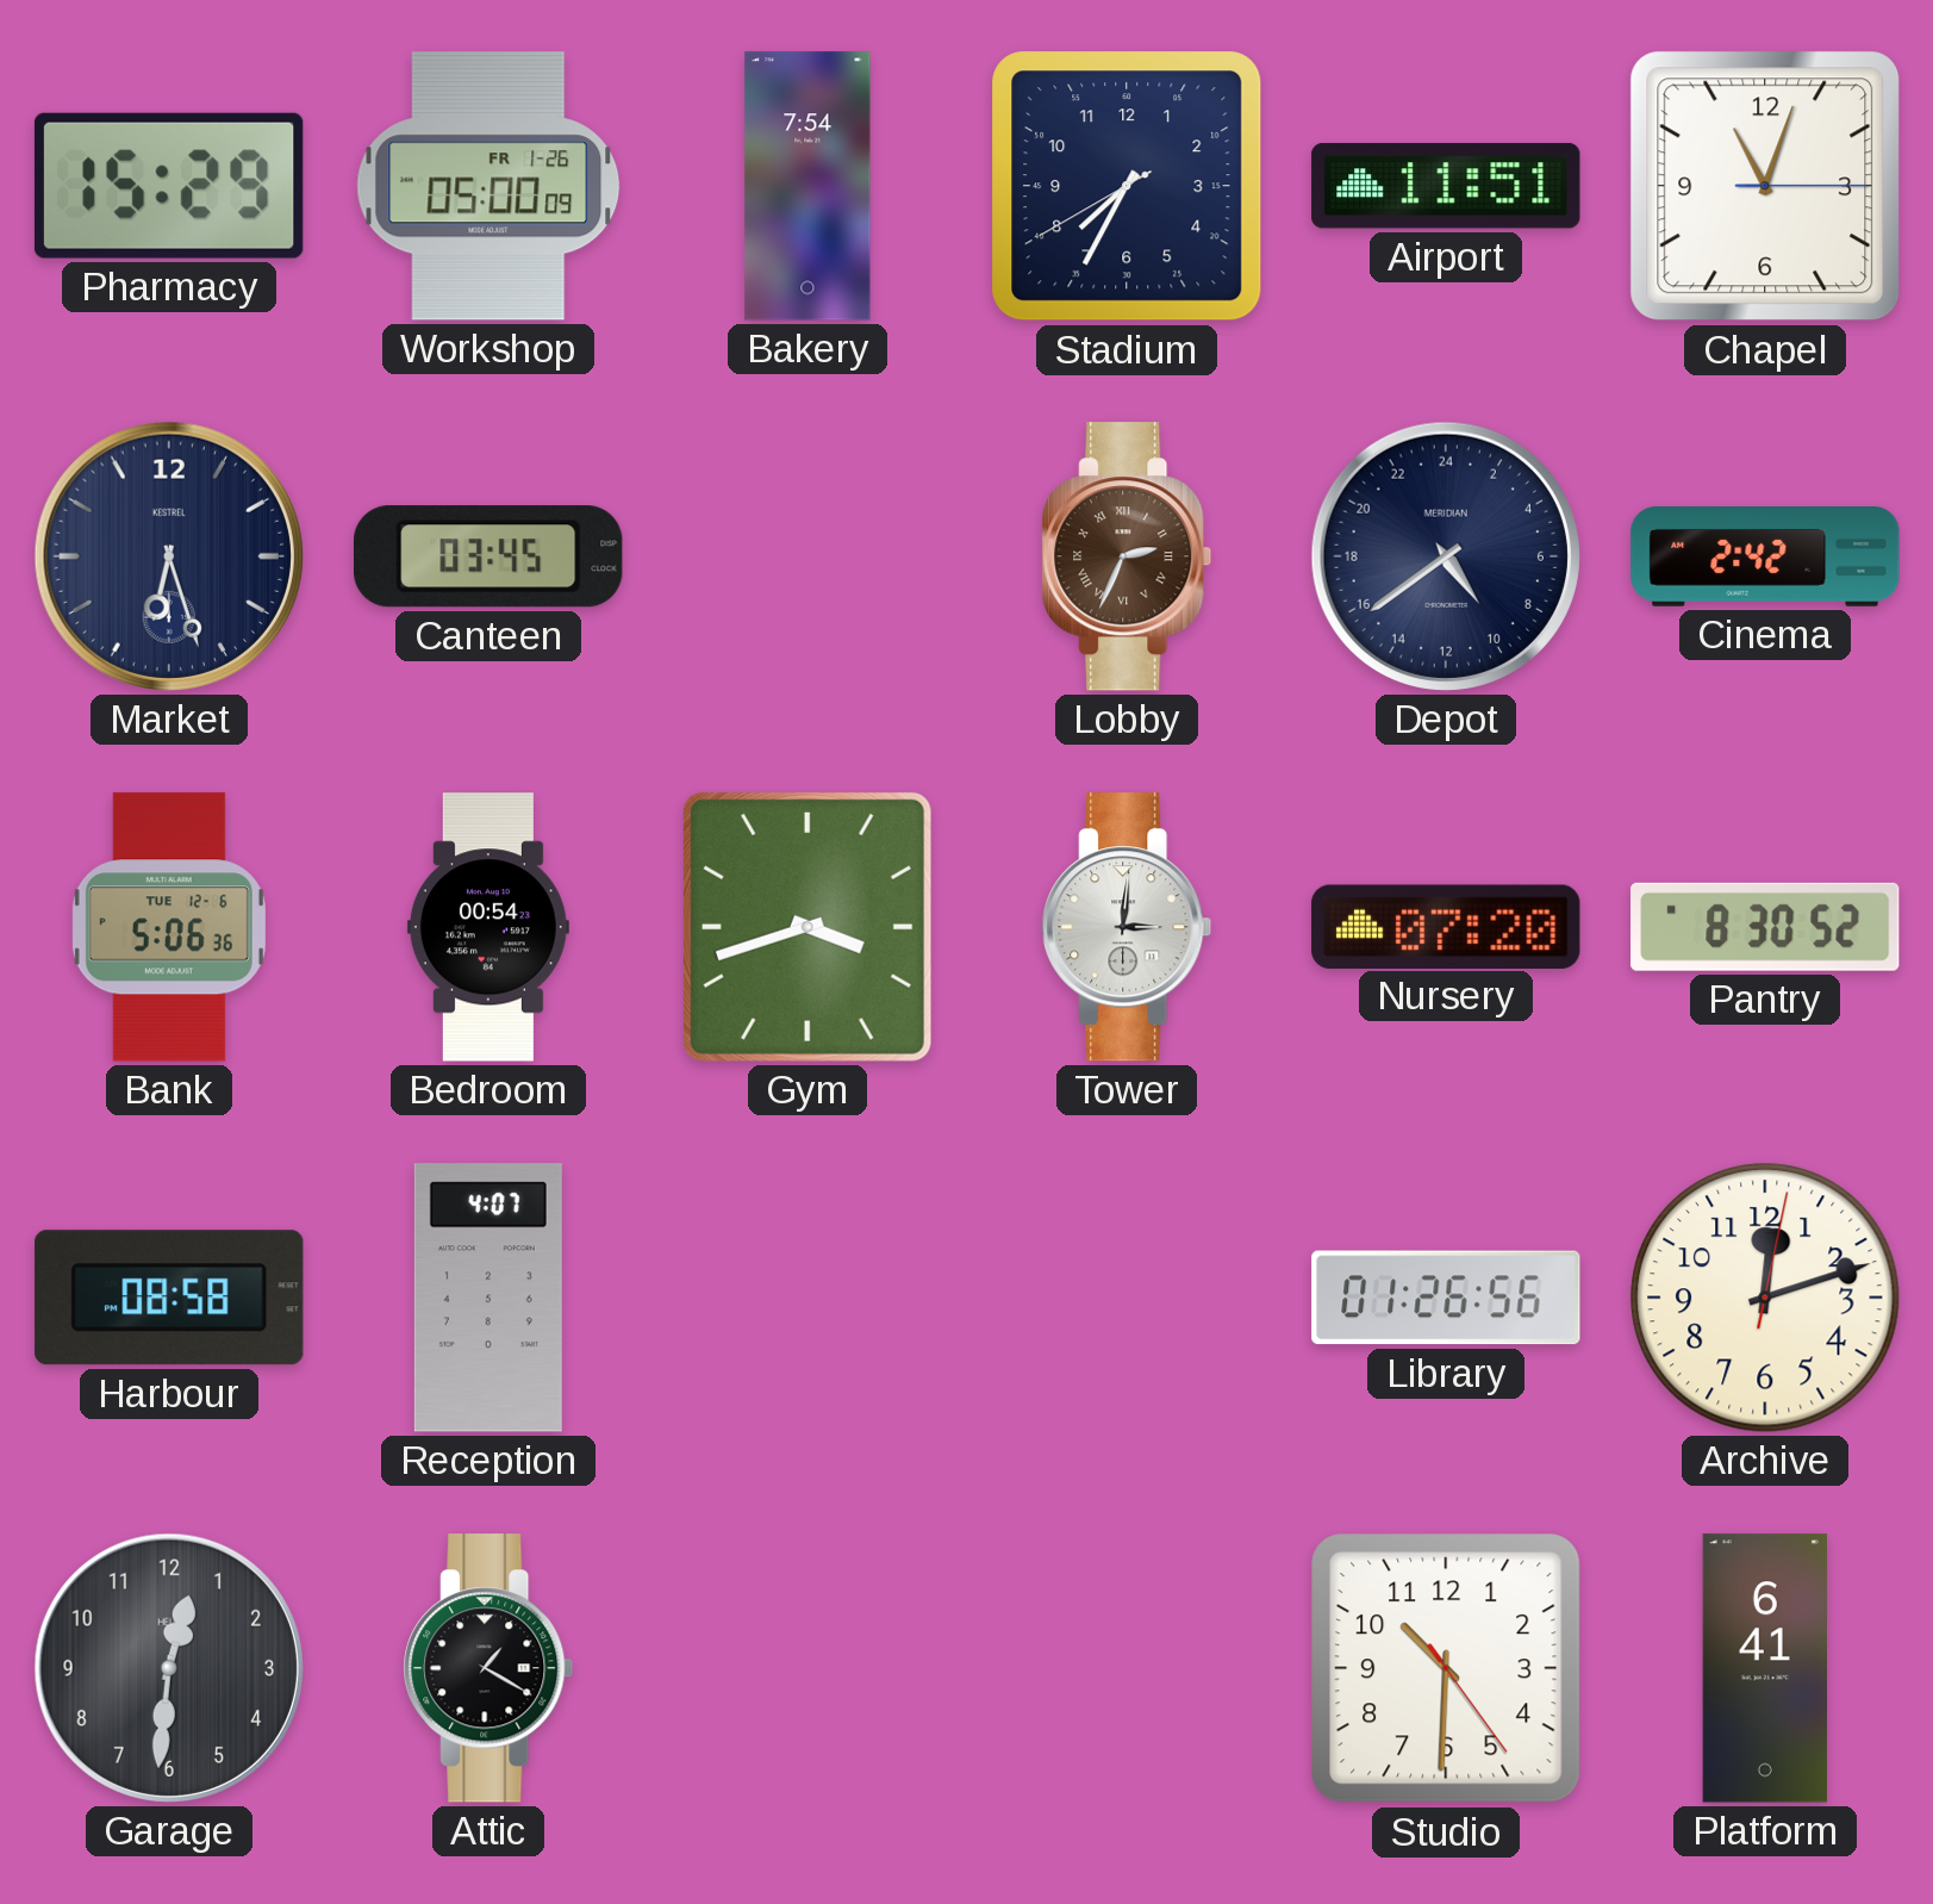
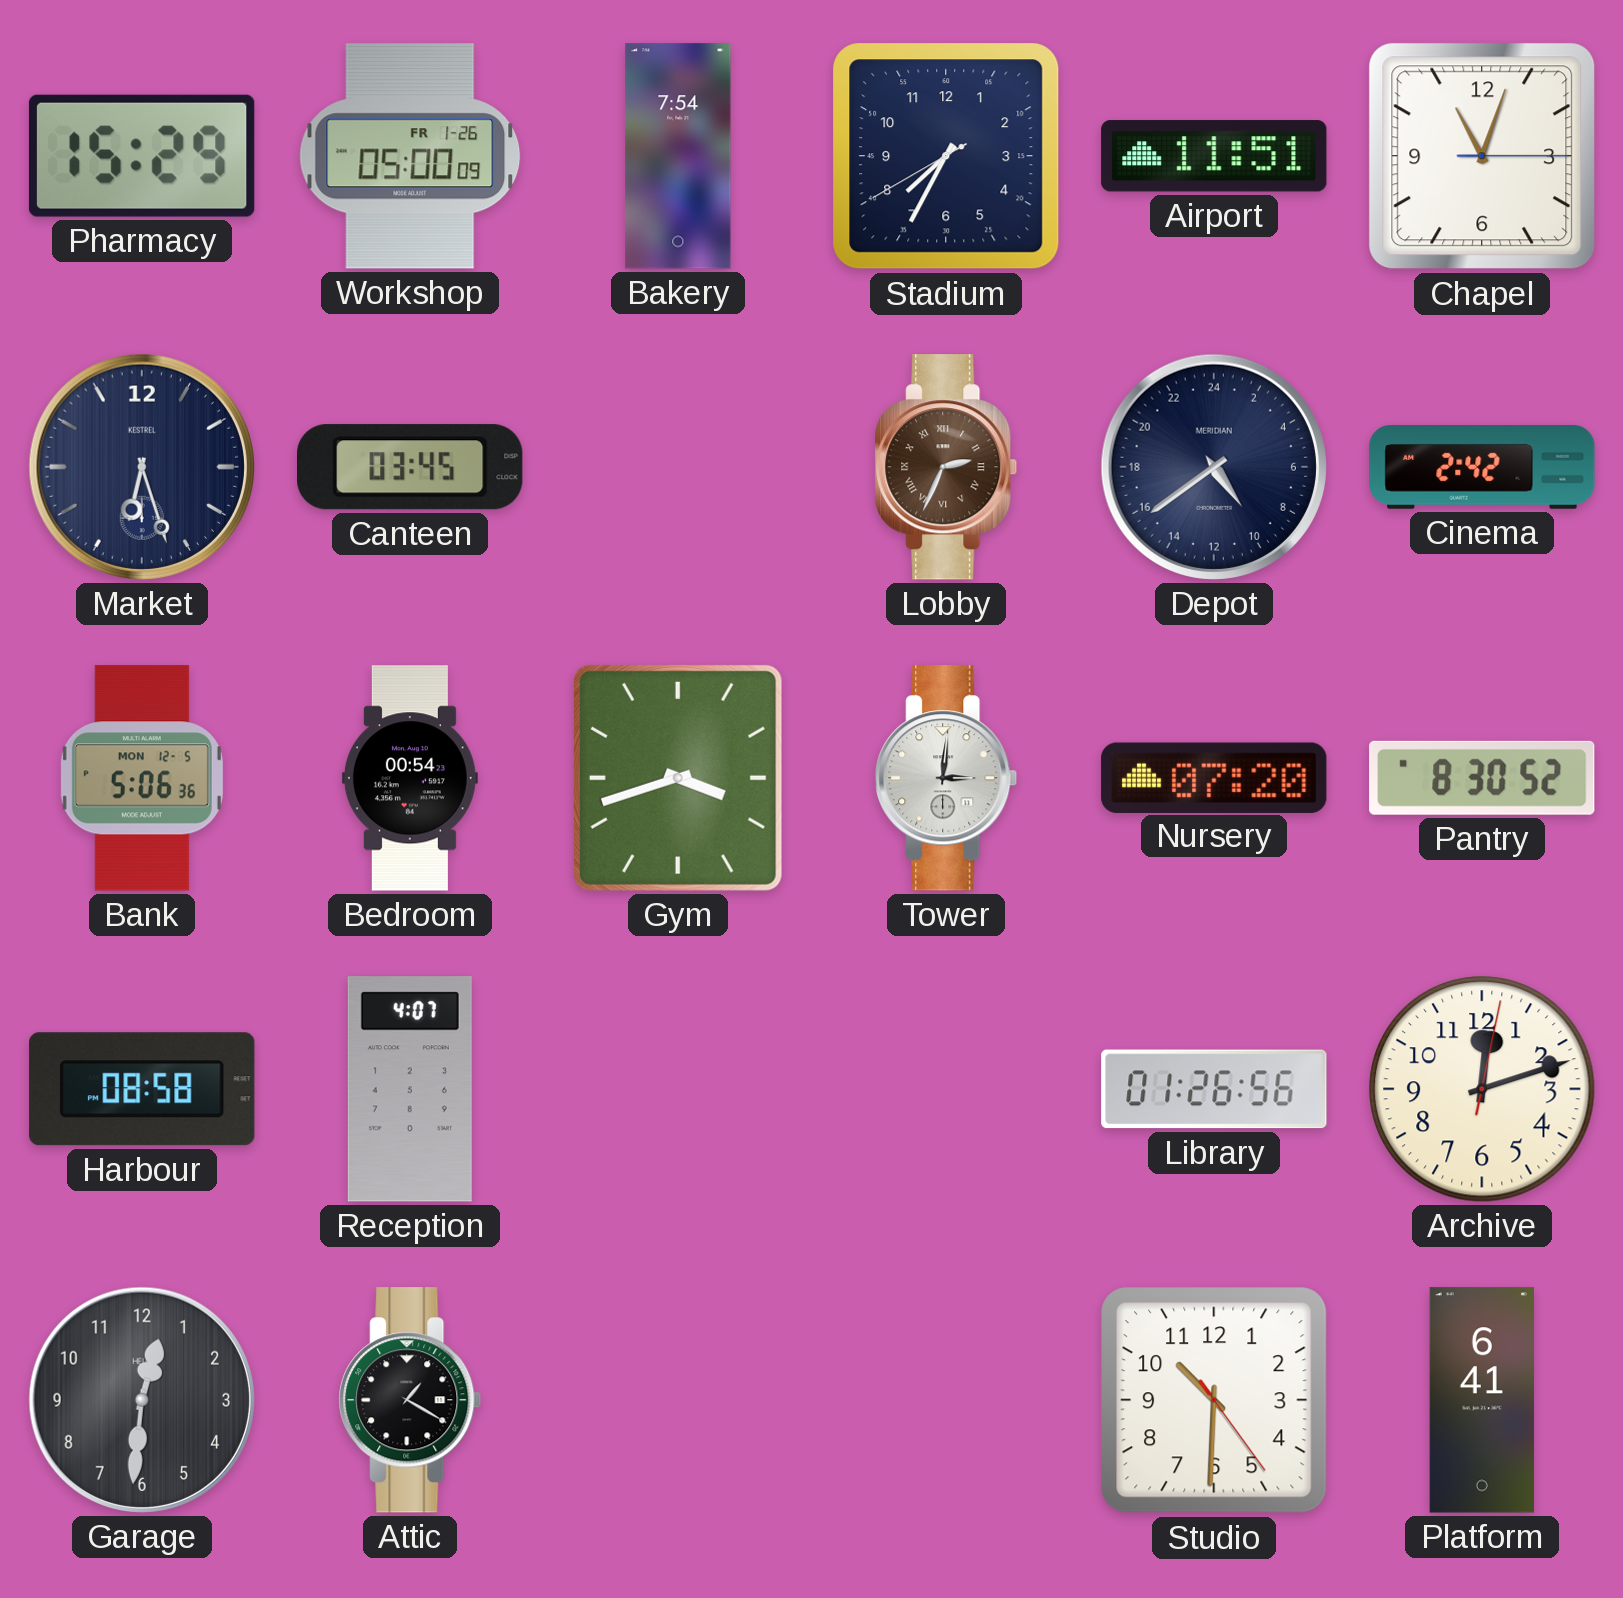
Bank date: TUE 12-6 -> MON 12-5
